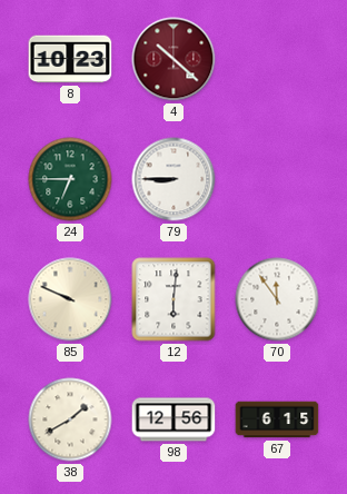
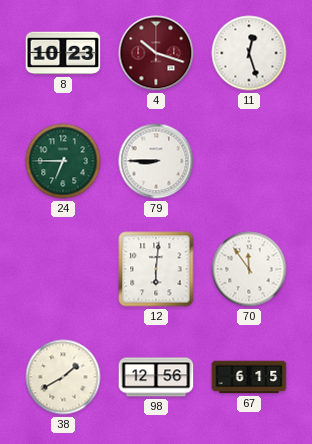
4: 10:22 -> 10:18
11: none -> 12:27
85: 9:49 -> none
